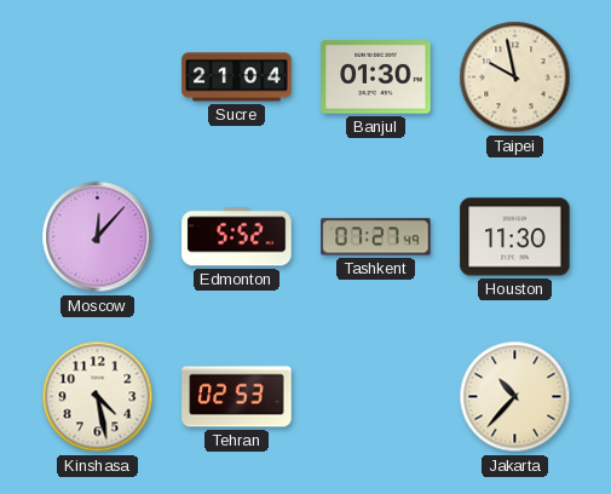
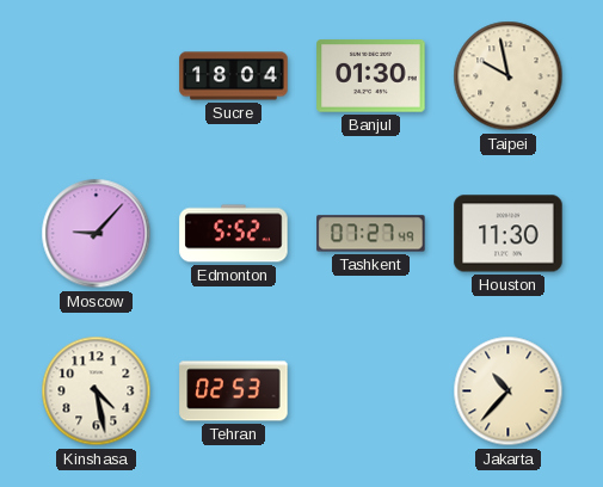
Sucre: 21:04 -> 18:04
Moscow: 12:07 -> 9:07
